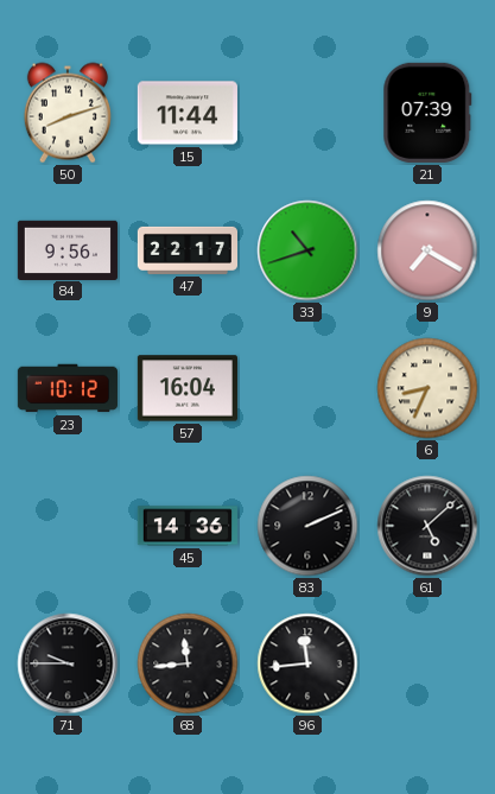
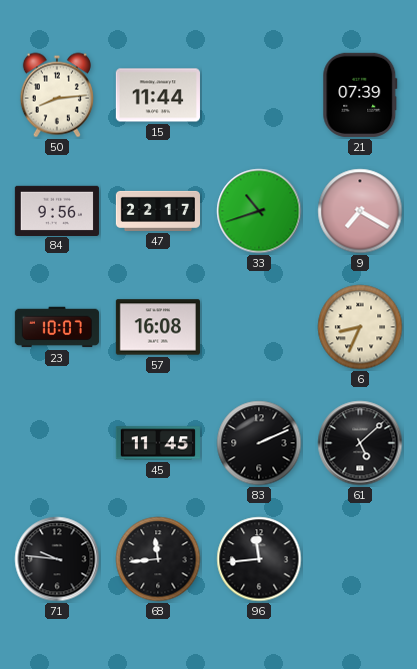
50: 8:12 -> 8:14
23: 10:12 -> 10:07
57: 16:04 -> 16:08
45: 14:36 -> 11:45
71: 9:45 -> 9:46
